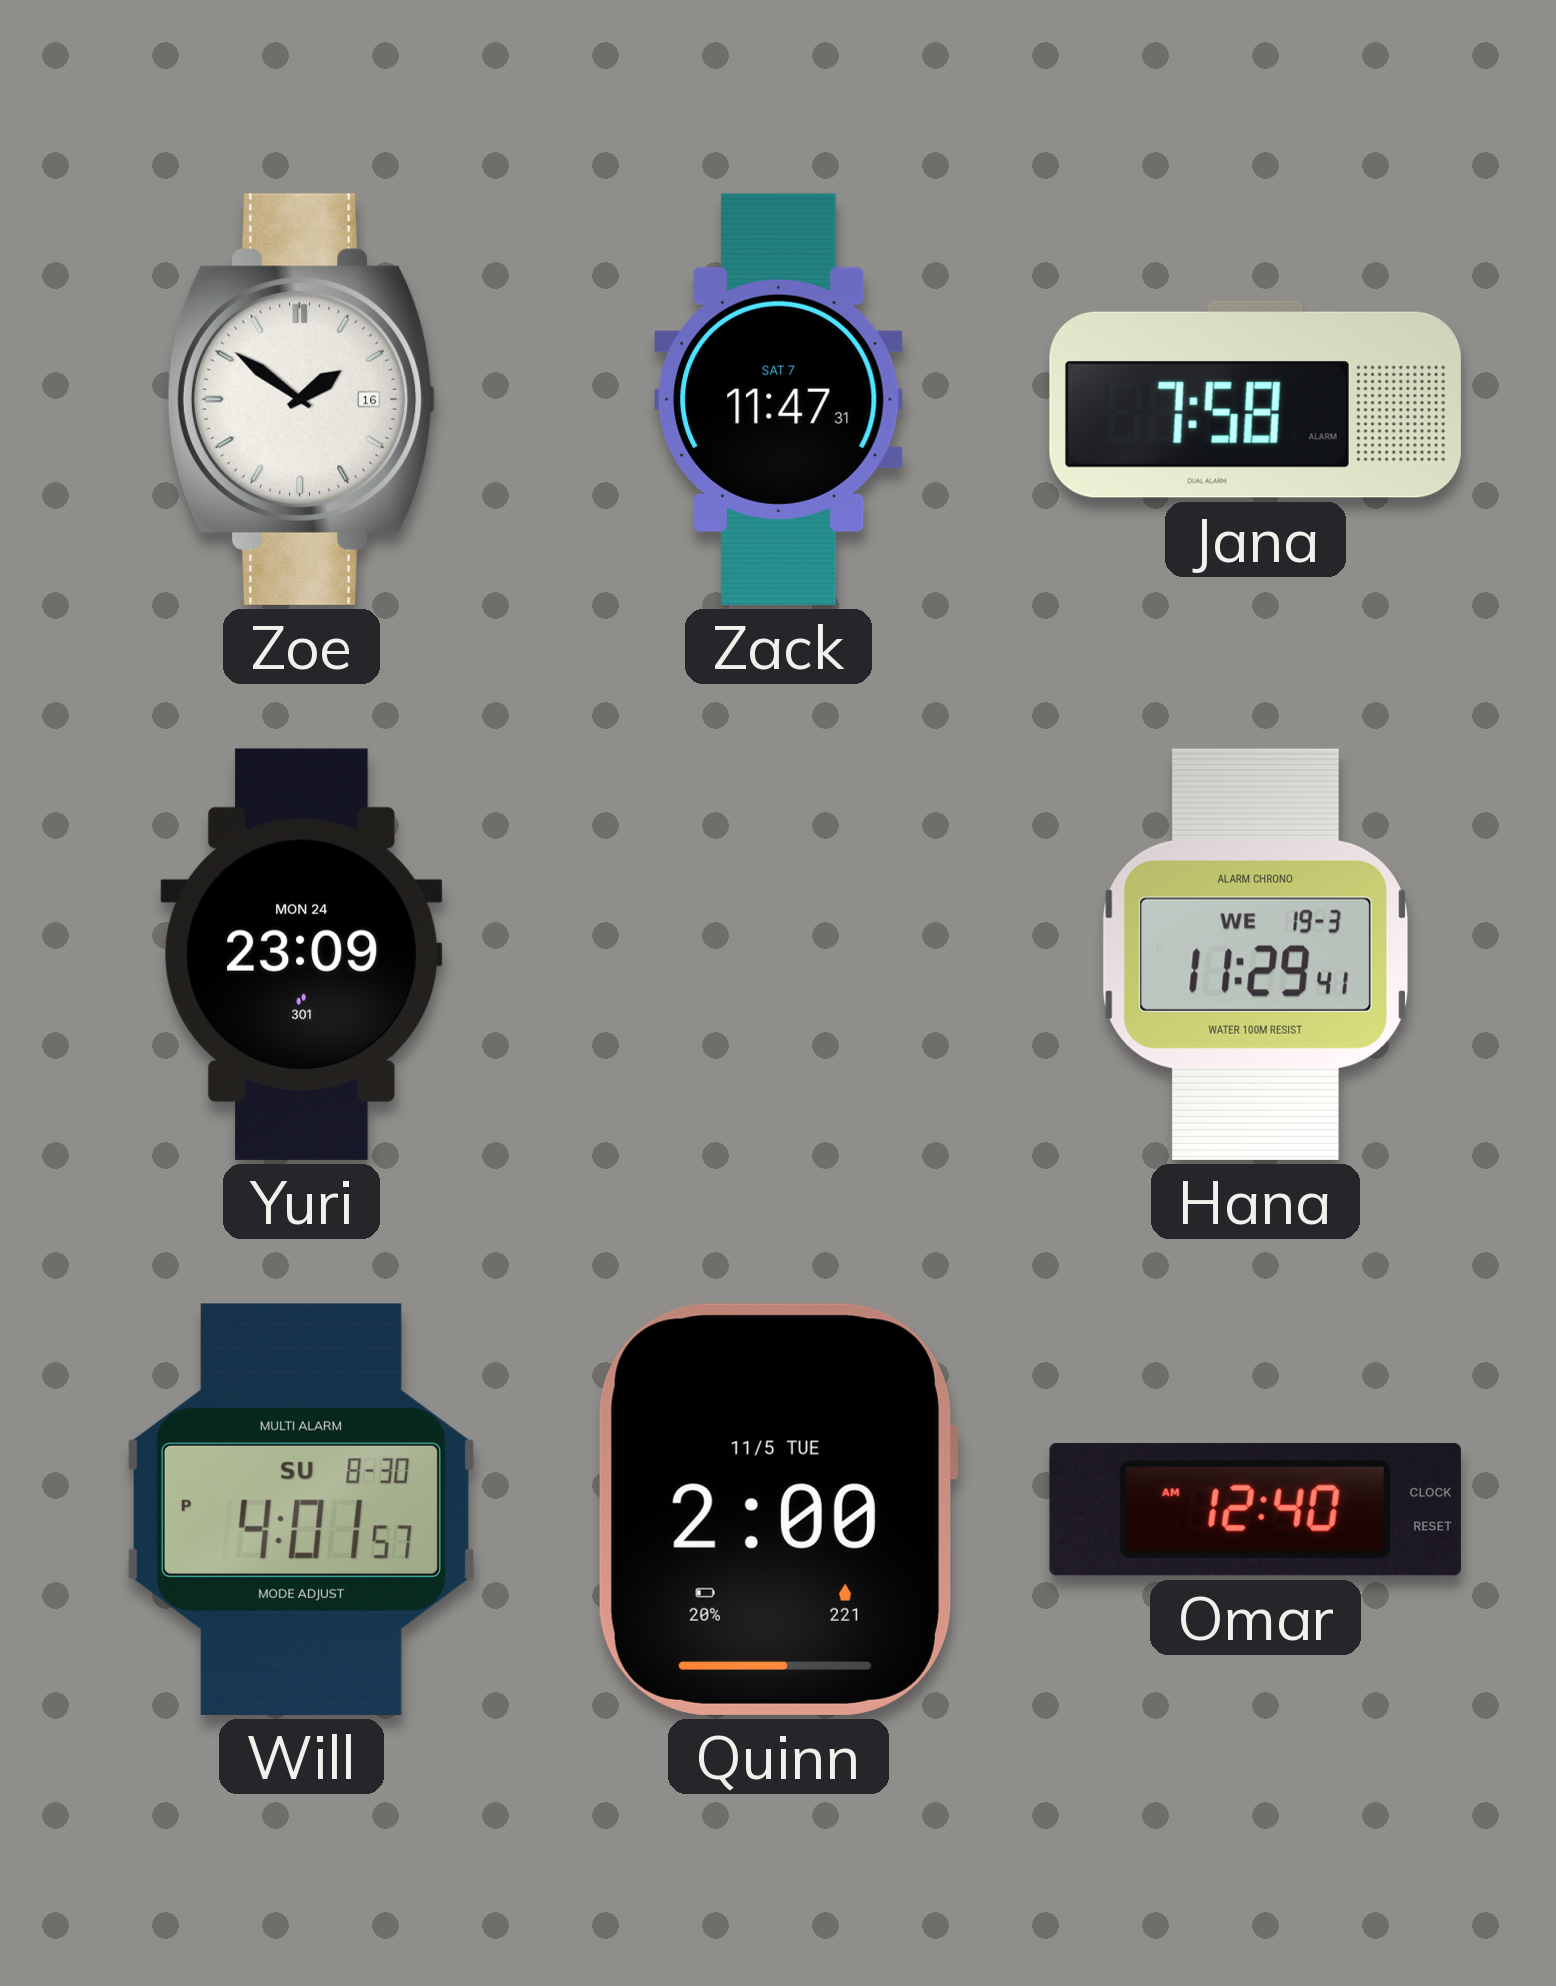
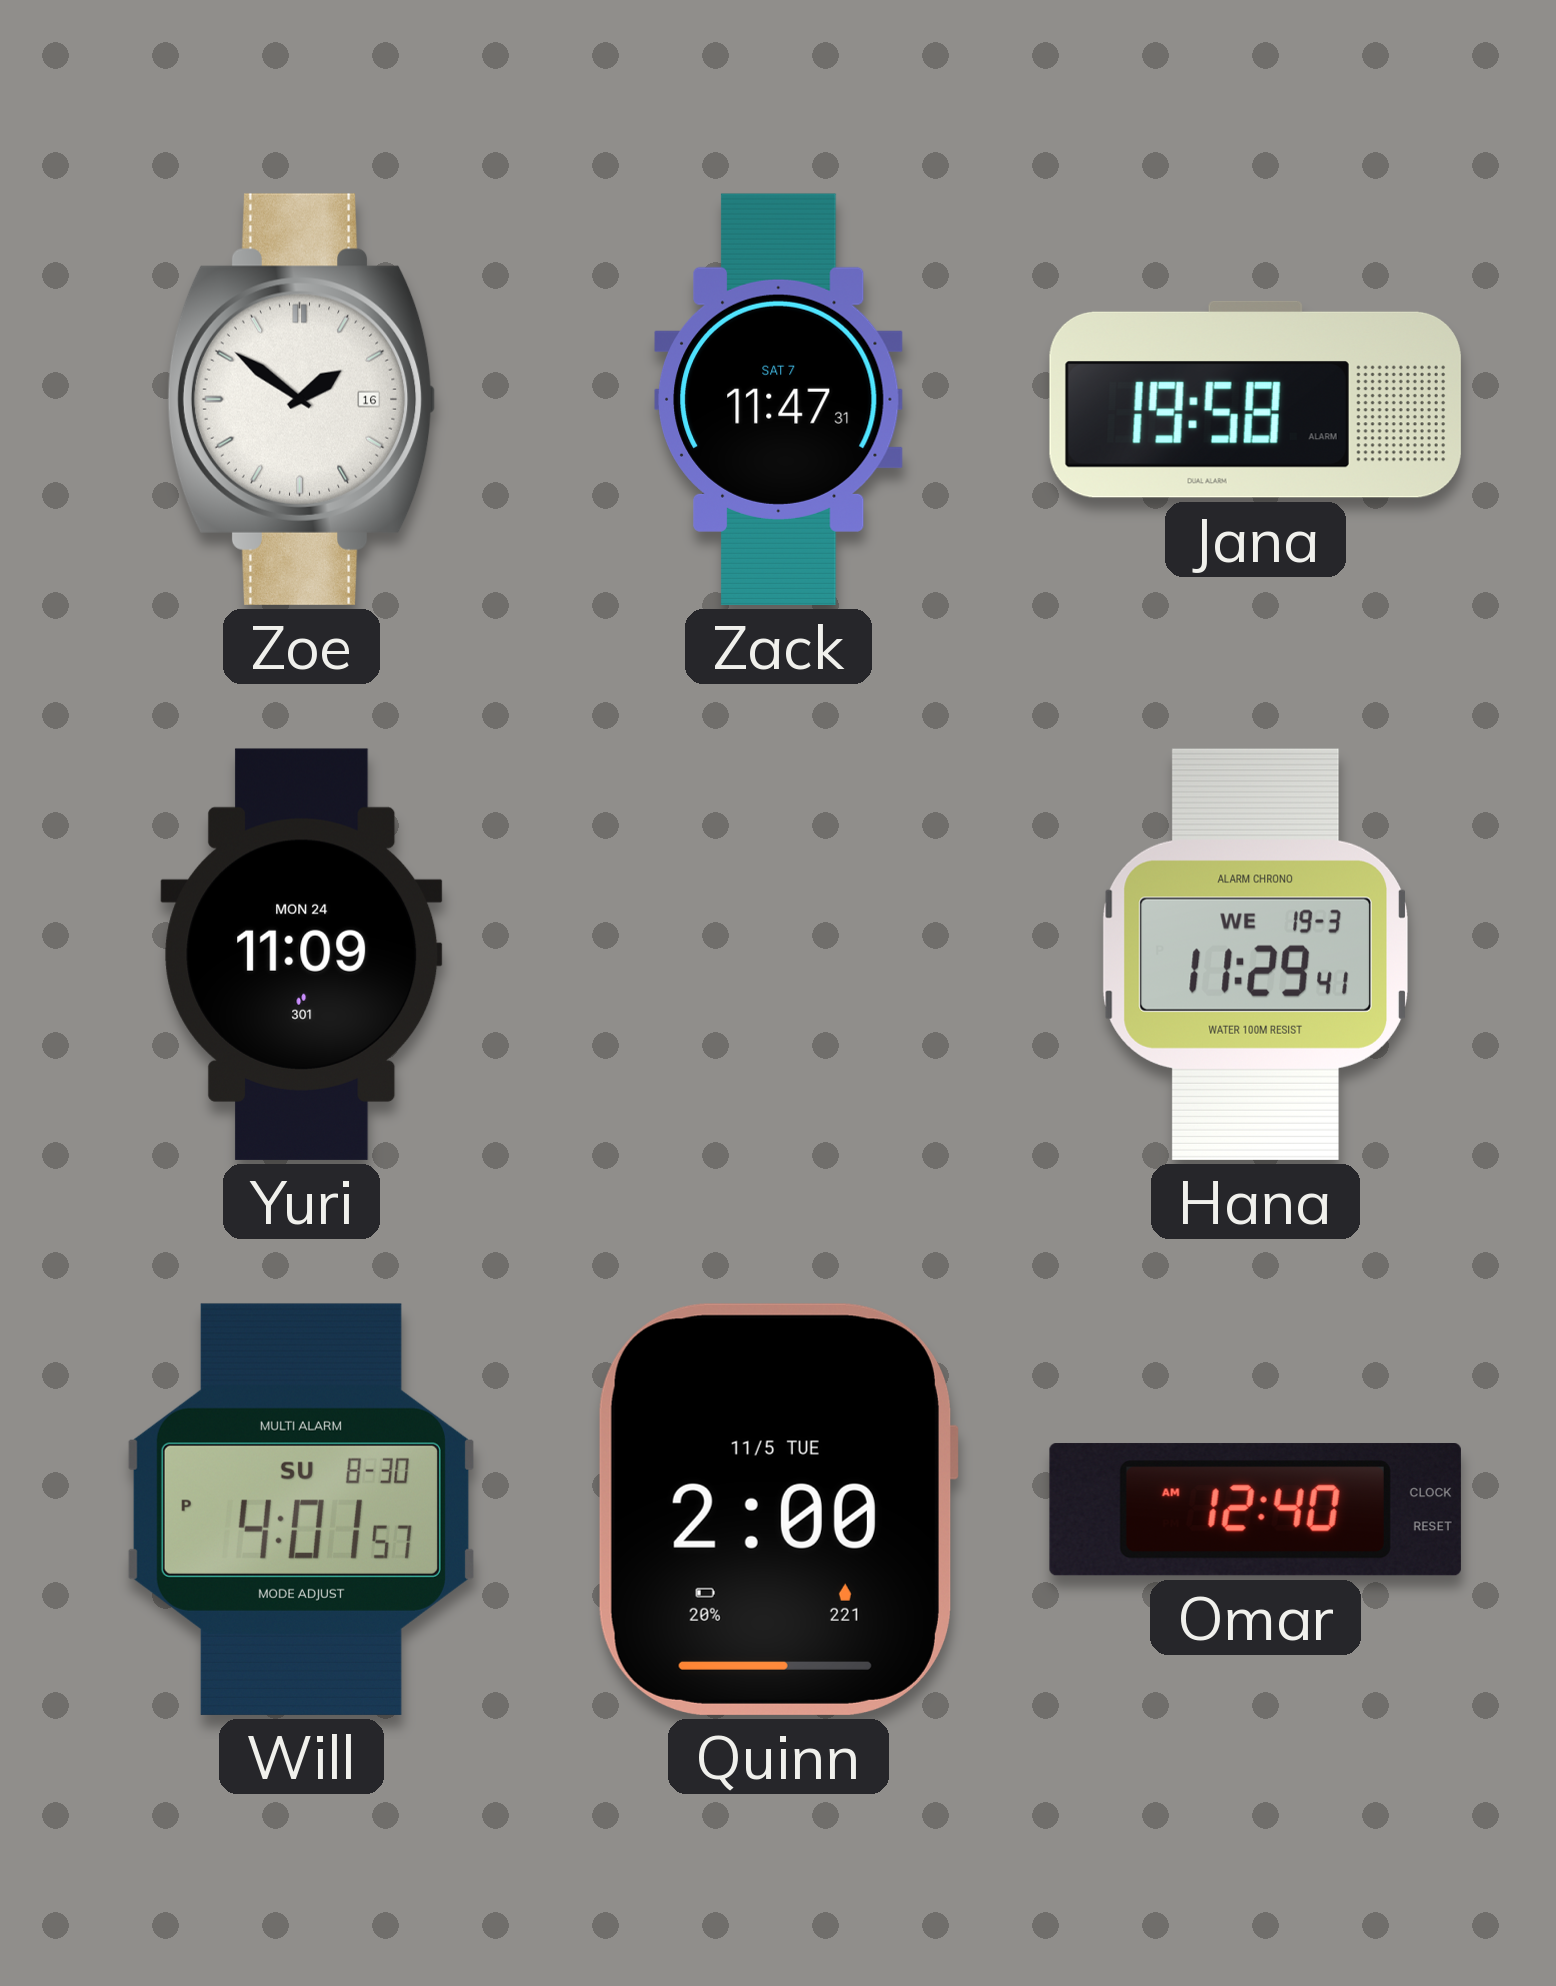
Jana: 7:58 -> 19:58
Yuri: 23:09 -> 11:09
